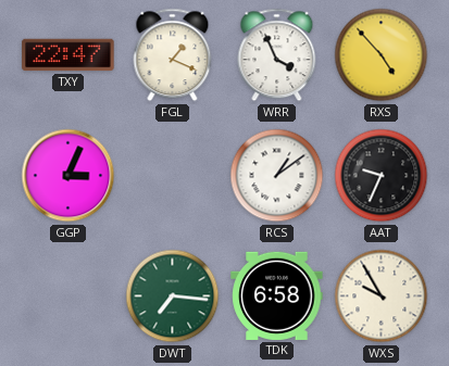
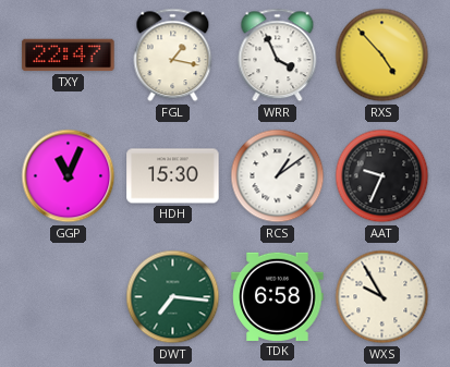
FGL: 1:19 -> 1:17
GGP: 3:04 -> 11:04
HDH: none -> 15:30
